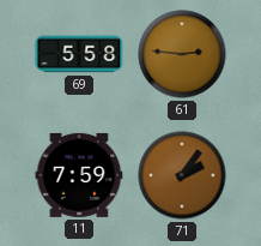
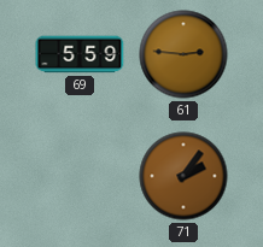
69: 5:58 -> 5:59
11: 7:59 -> none
